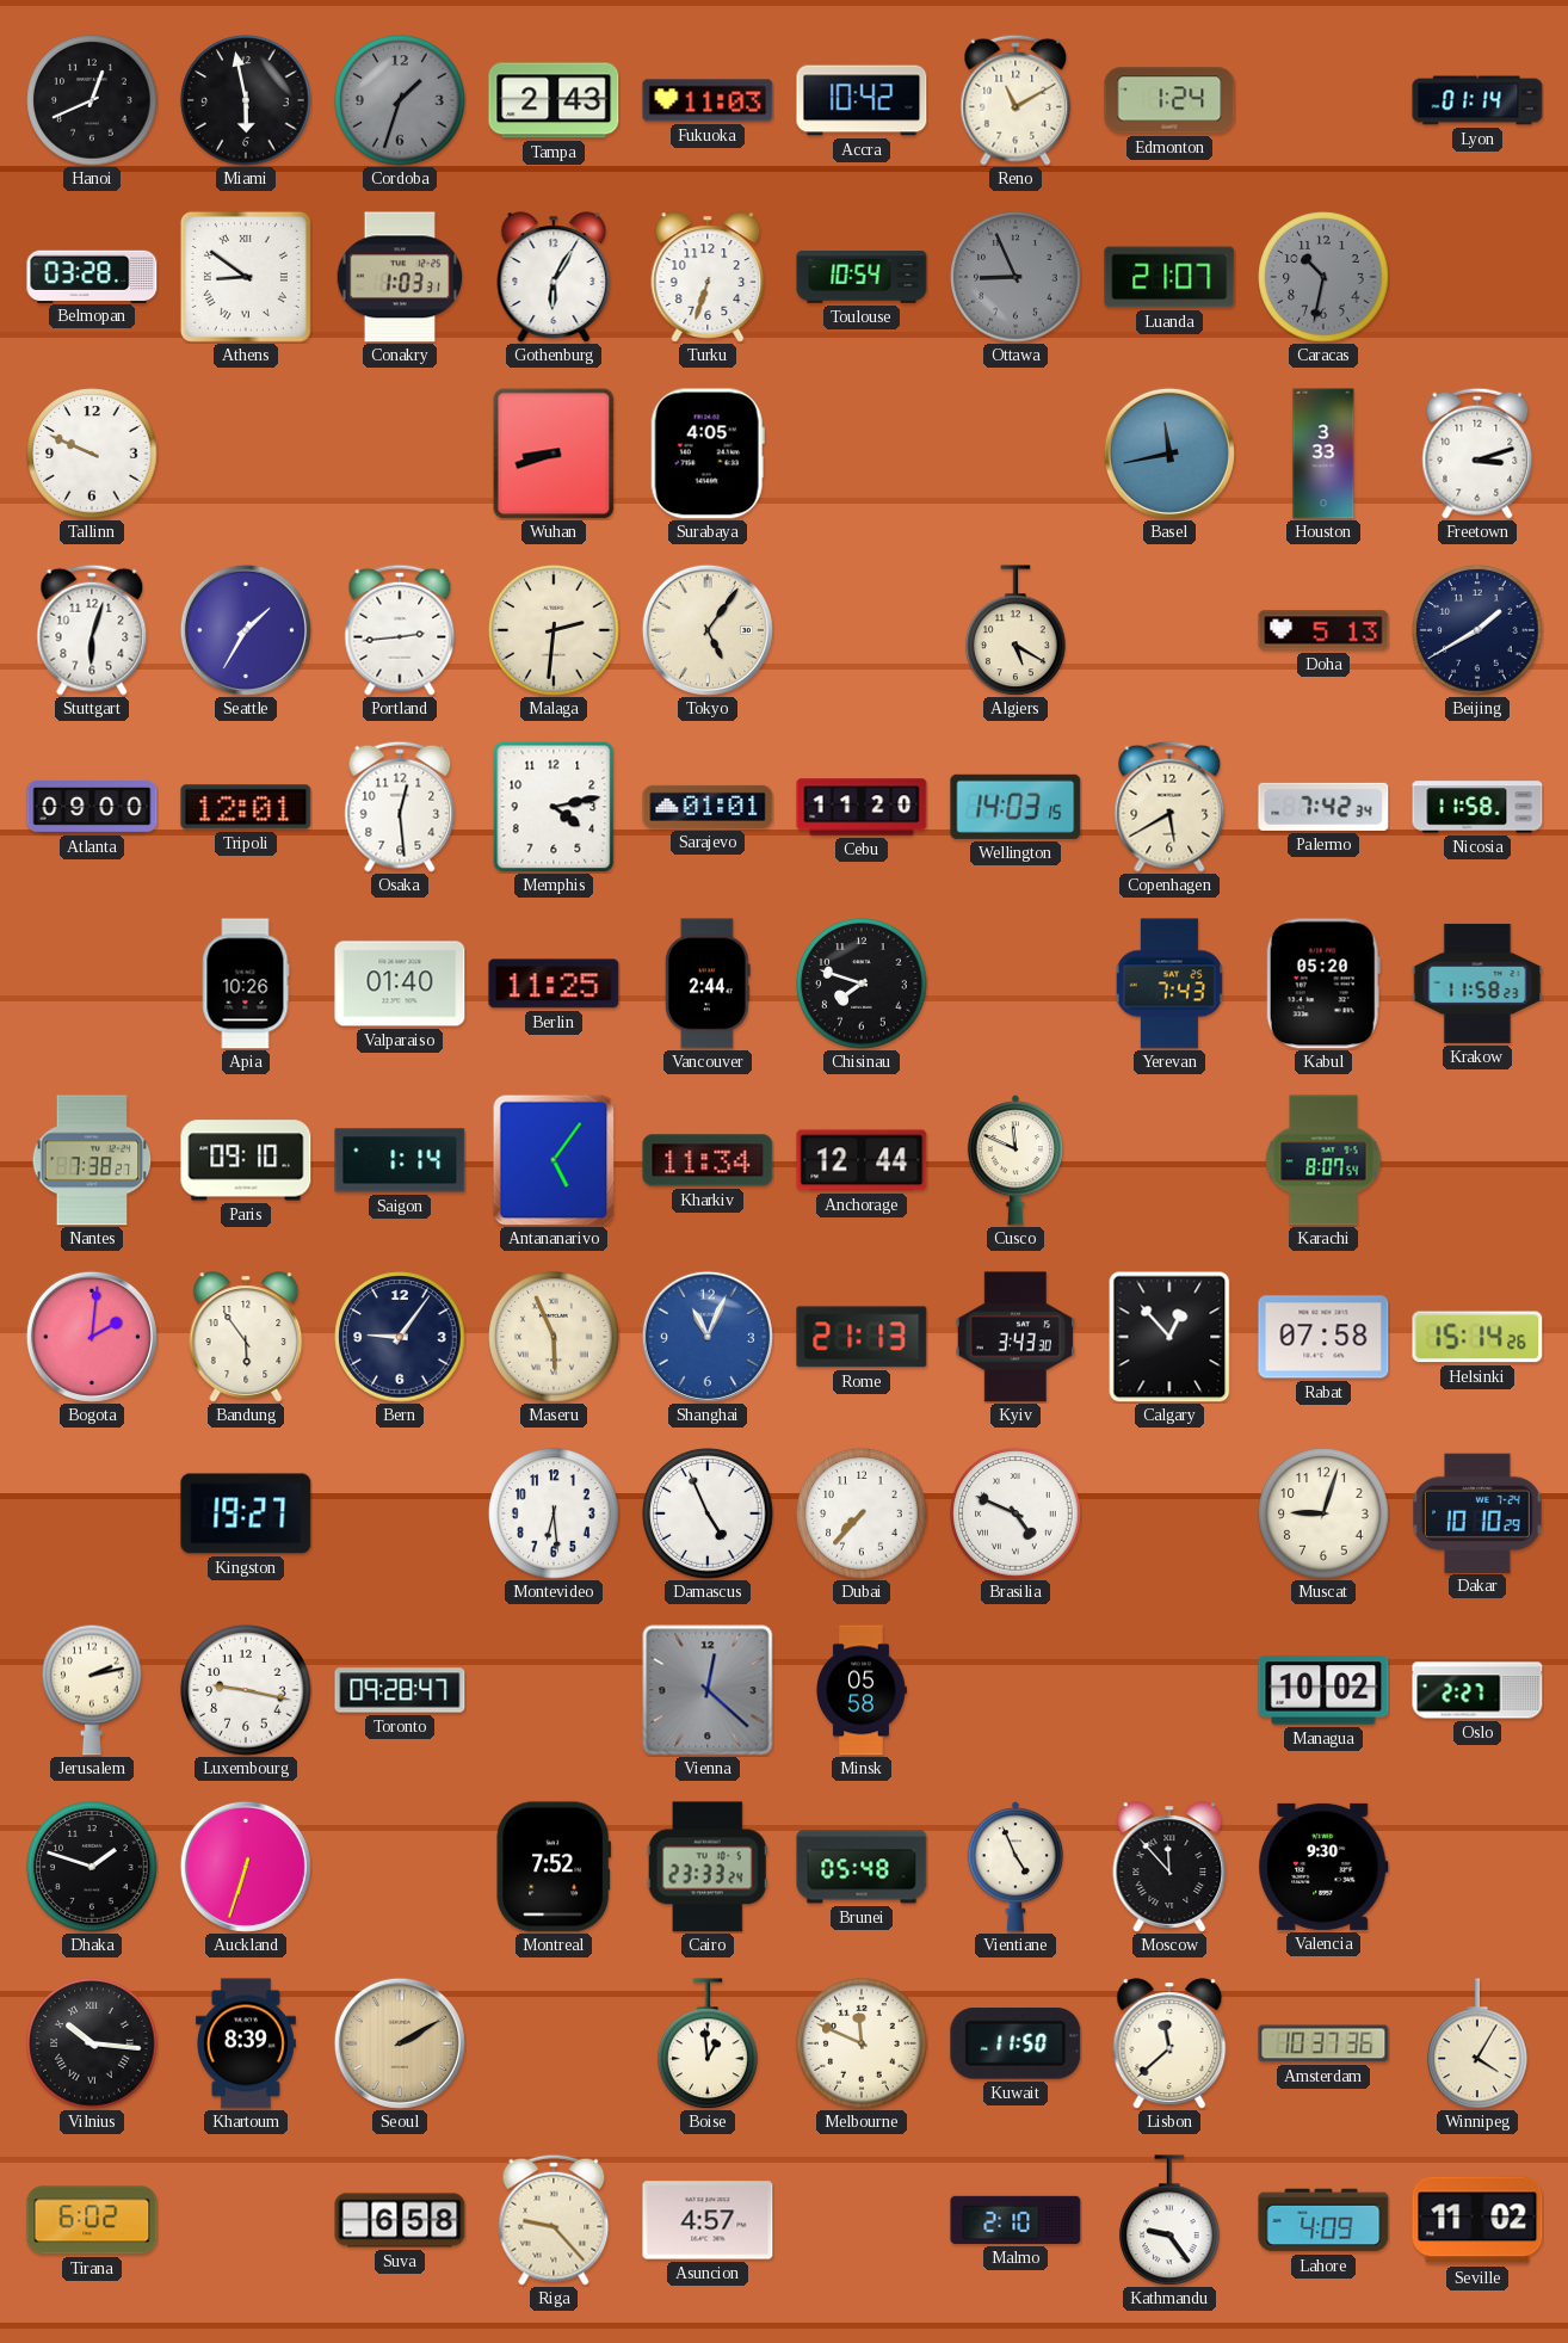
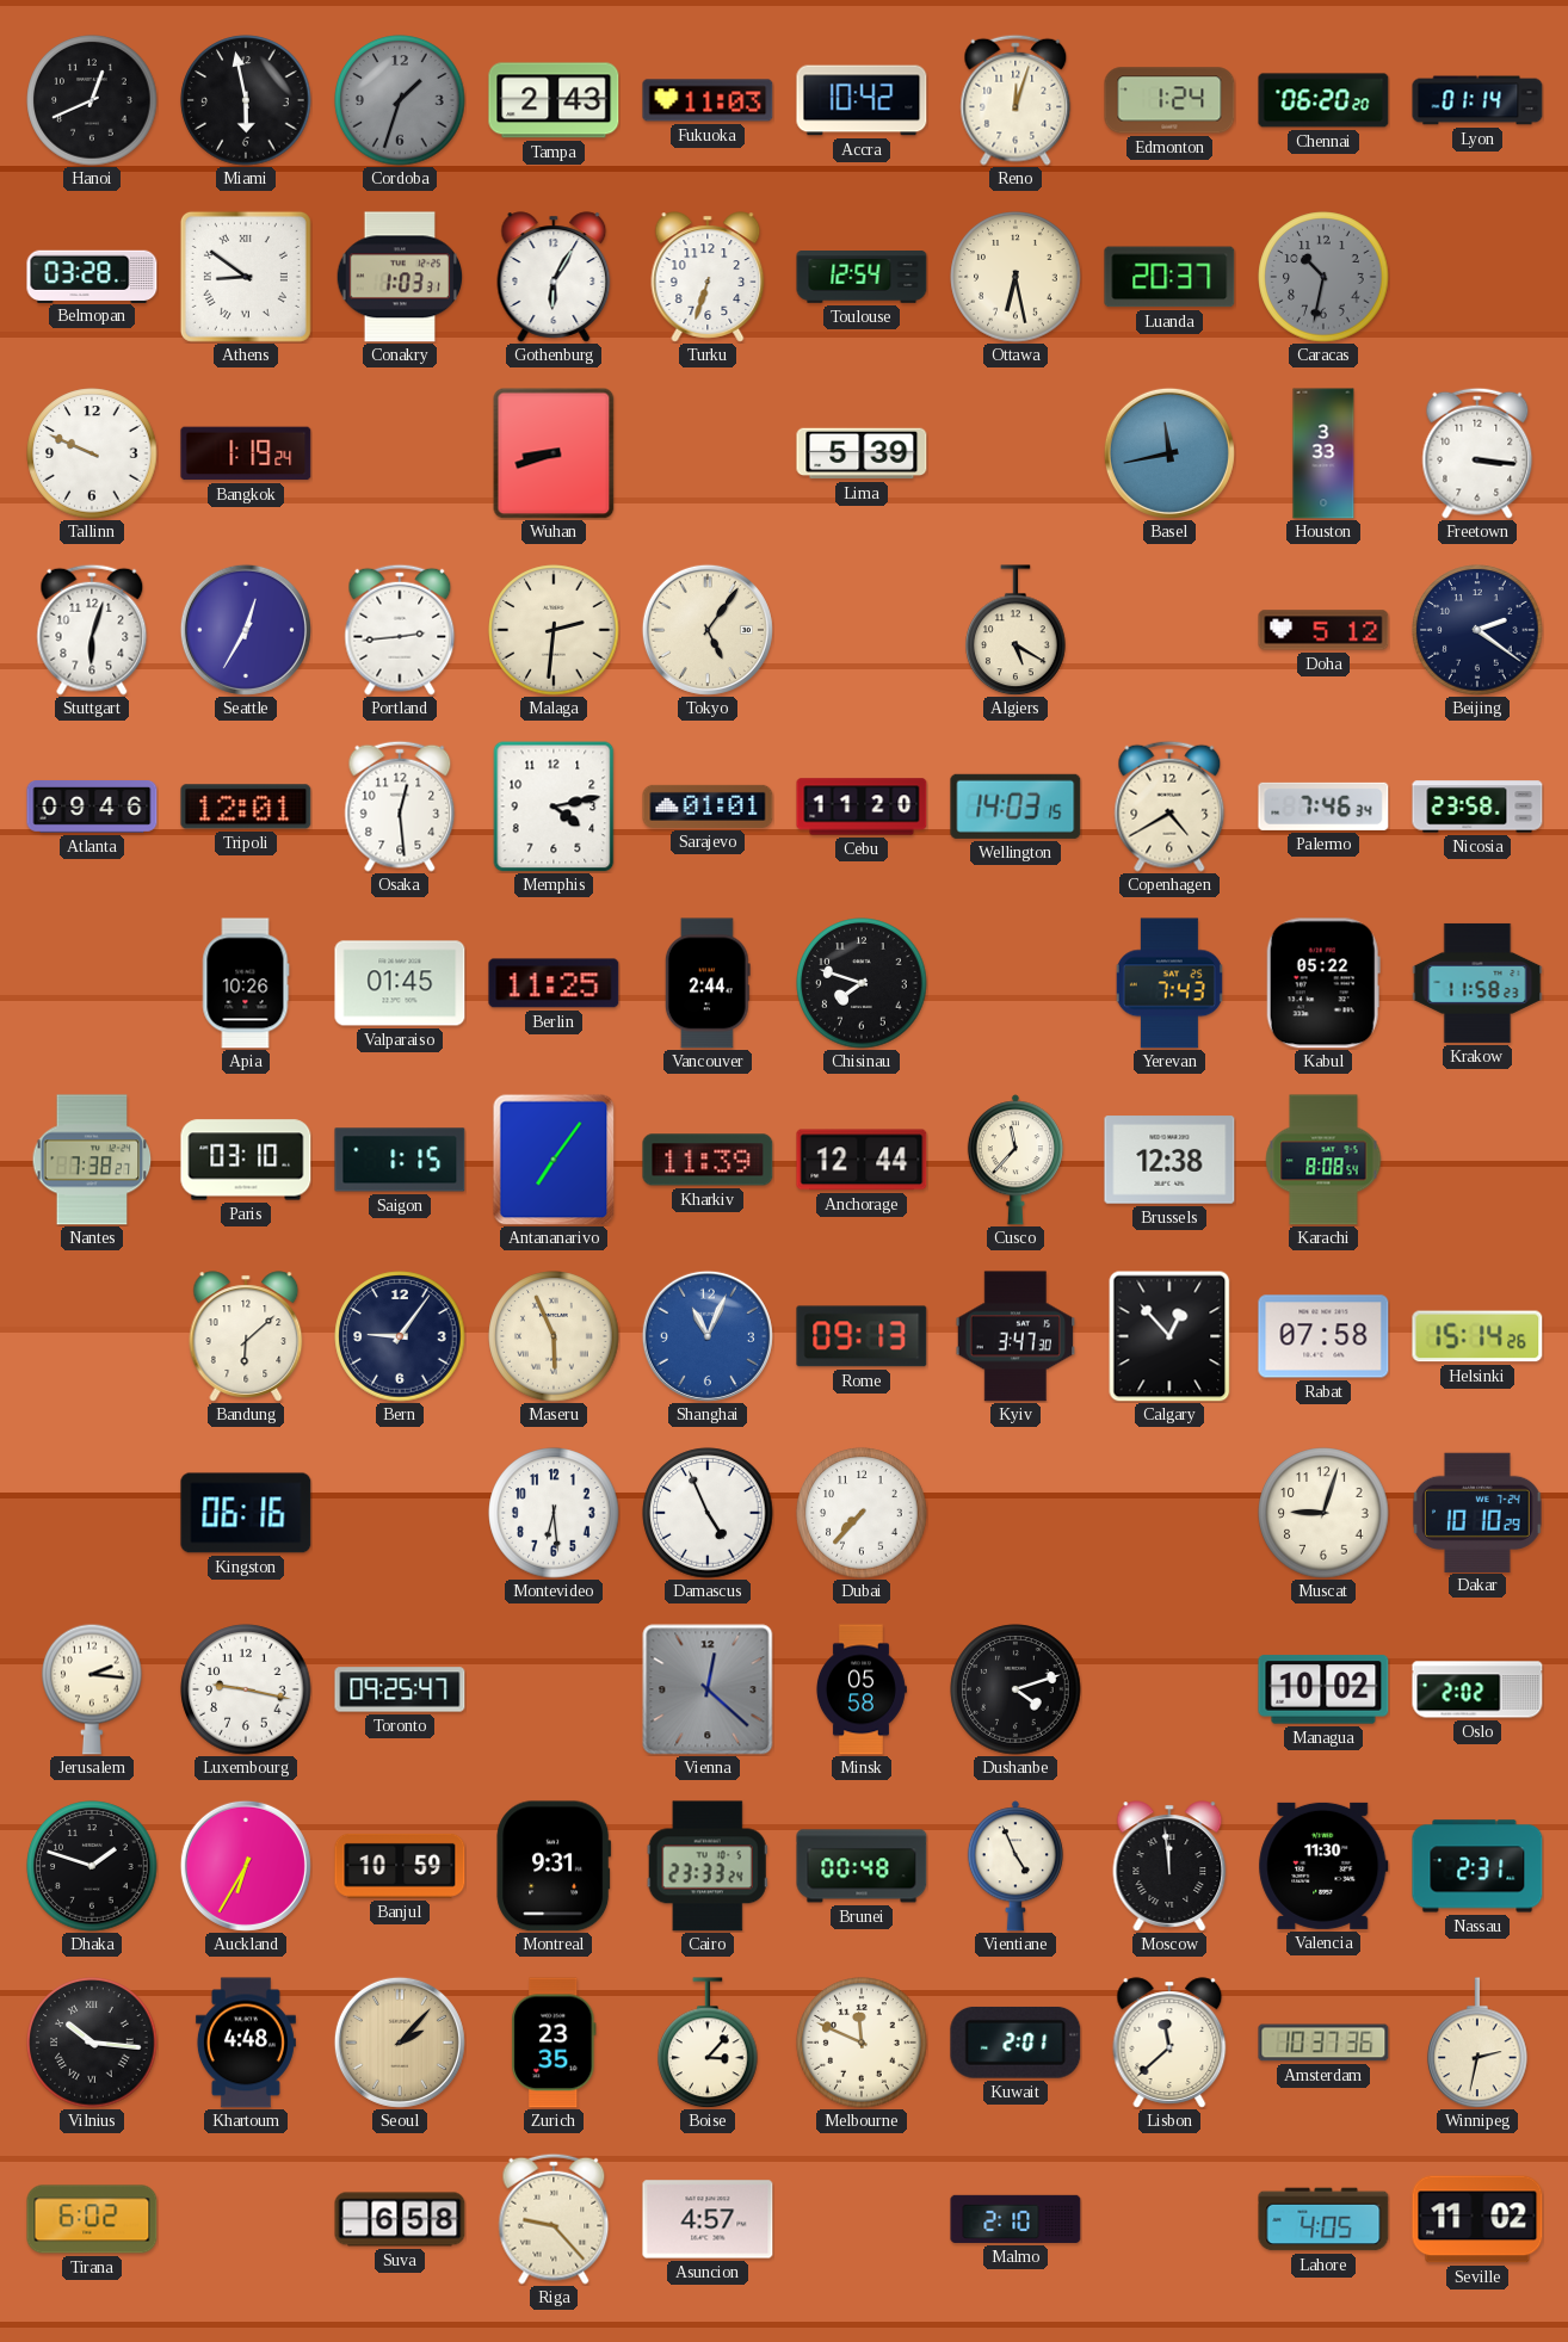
Reno: 11:10 -> 12:03
Chennai: none -> 06:20
Toulouse: 10:54 -> 12:54
Ottawa: 8:56 -> 6:28
Ottawa dial: grey -> cream
Luanda: 21:07 -> 20:37
Bangkok: none -> 1:19
Surabaya: 4:05 -> none
Lima: none -> 5:39
Freetown: 3:12 -> 3:16
Seattle: 1:35 -> 12:35
Doha: 5:13 -> 5:12
Beijing: 1:40 -> 2:21
Atlanta: 09:00 -> 09:46
Copenhagen: 5:40 -> 4:40
Palermo: 7:42 -> 7:46
Nicosia: 11:58 -> 23:58
Valparaiso: 01:40 -> 01:45
Kabul: 05:20 -> 05:22
Paris: 09:10 -> 03:10
Saigon: 1:14 -> 1:15
Antananarivo: 5:06 -> 7:06
Kharkiv: 11:34 -> 11:39
Cusco: 11:49 -> 11:37
Brussels: none -> 12:38
Karachi: 8:07 -> 8:08
Bogota: 2:01 -> none
Bandung: 5:54 -> 6:08
Rome: 21:13 -> 09:13
Kyiv: 3:43 -> 3:47
Kingston: 19:27 -> 06:16
Brasilia: 4:49 -> none
Jerusalem: 2:13 -> 2:16
Toronto: 09:28 -> 09:25
Dushanbe: none -> 4:12
Oslo: 2:27 -> 2:02
Auckland: 6:33 -> 6:35
Banjul: none -> 10:59
Montreal: 7:52 -> 9:31
Brunei: 05:48 -> 00:48
Moscow: 11:53 -> 11:59
Valencia: 9:30 -> 11:30
Nassau: none -> 2:31
Khartoum: 8:39 -> 4:48
Seoul: 2:10 -> 2:07
Zurich: none -> 23:35
Boise: 12:59 -> 3:07
Kuwait: 11:50 -> 2:01
Winnipeg: 4:05 -> 2:32
Kathmandu: 9:24 -> none
Lahore: 4:09 -> 4:05
